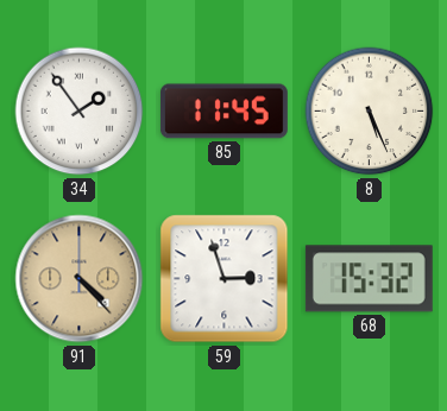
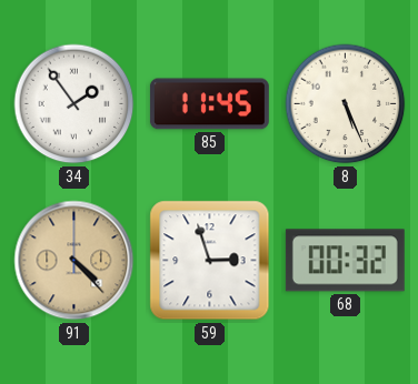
68: 15:32 -> 00:32
